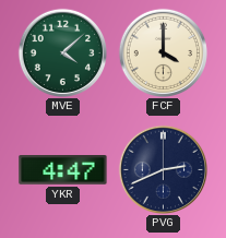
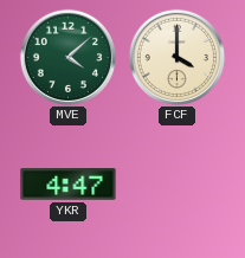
PVG: 2:41 -> none
